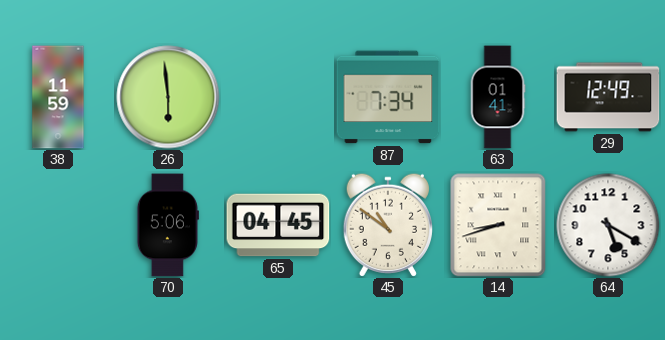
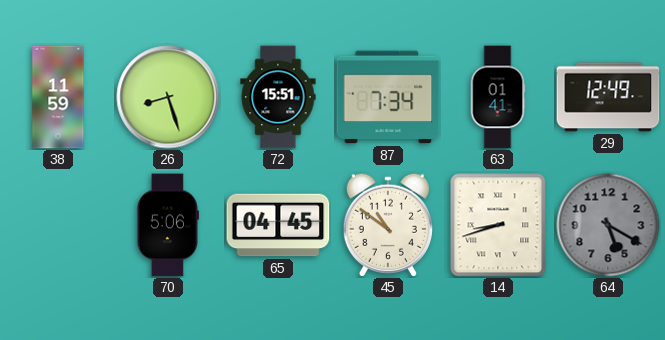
26: 5:59 -> 8:27
72: none -> 15:51
64 dial: white -> grey
